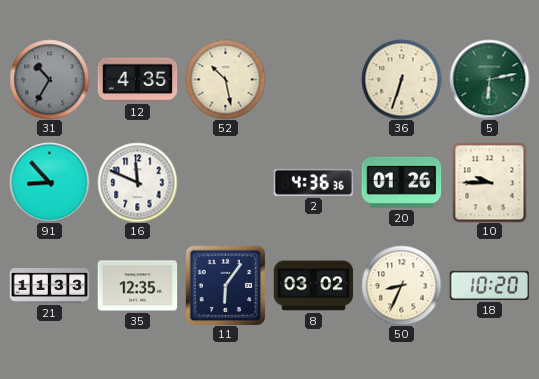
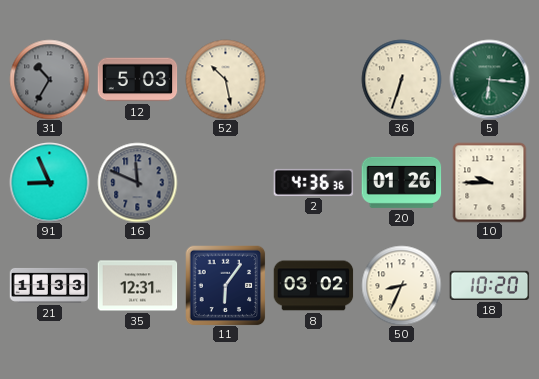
12: 4:35 -> 5:03
5: 6:13 -> 6:16
91: 8:53 -> 8:56
16 dial: white -> grey
35: 12:35 -> 12:31
